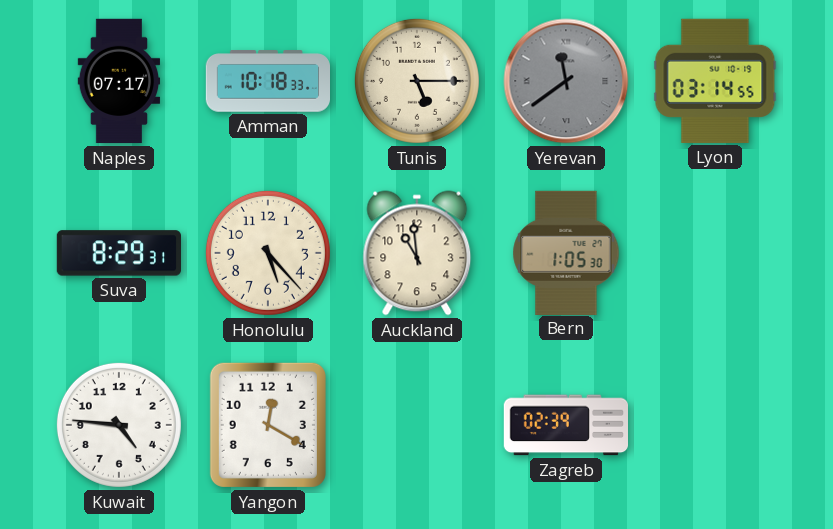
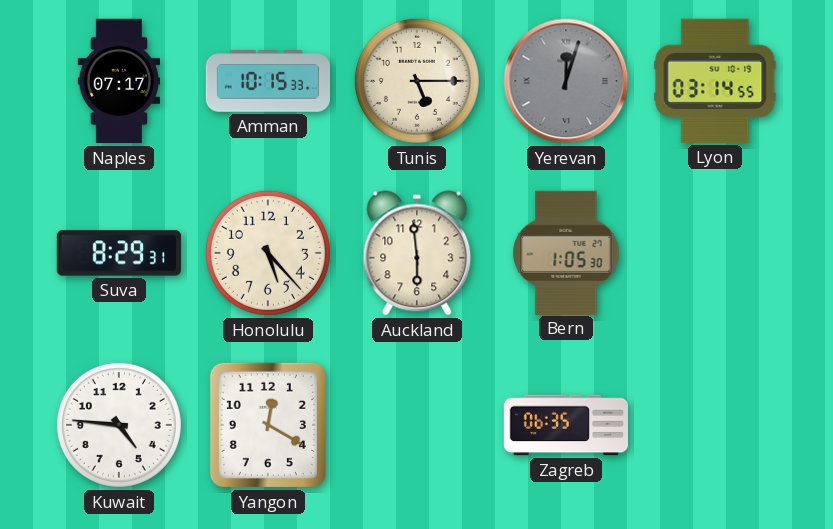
Amman: 10:18 -> 10:15
Yerevan: 11:39 -> 12:03
Auckland: 10:59 -> 5:59
Zagreb: 02:39 -> 06:35
